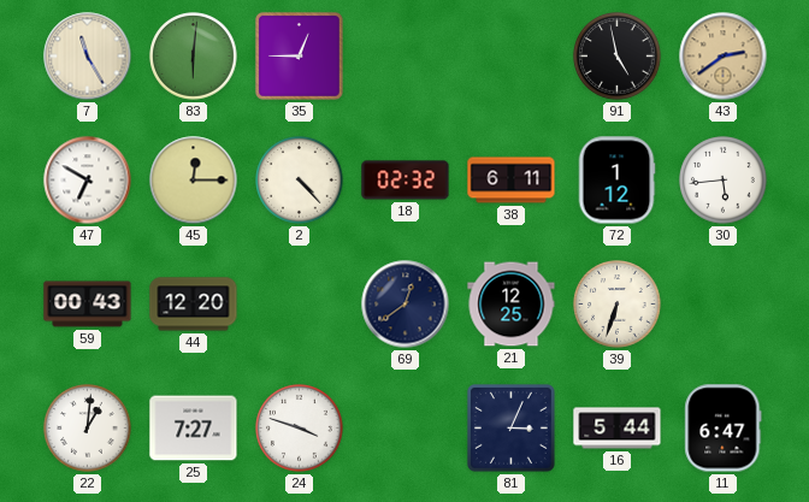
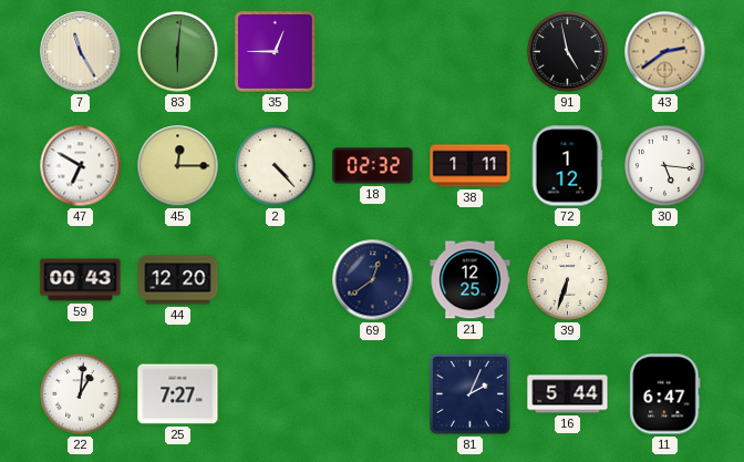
38: 6:11 -> 1:11
30: 5:44 -> 5:16
24: 3:48 -> none
81: 3:04 -> 2:04
